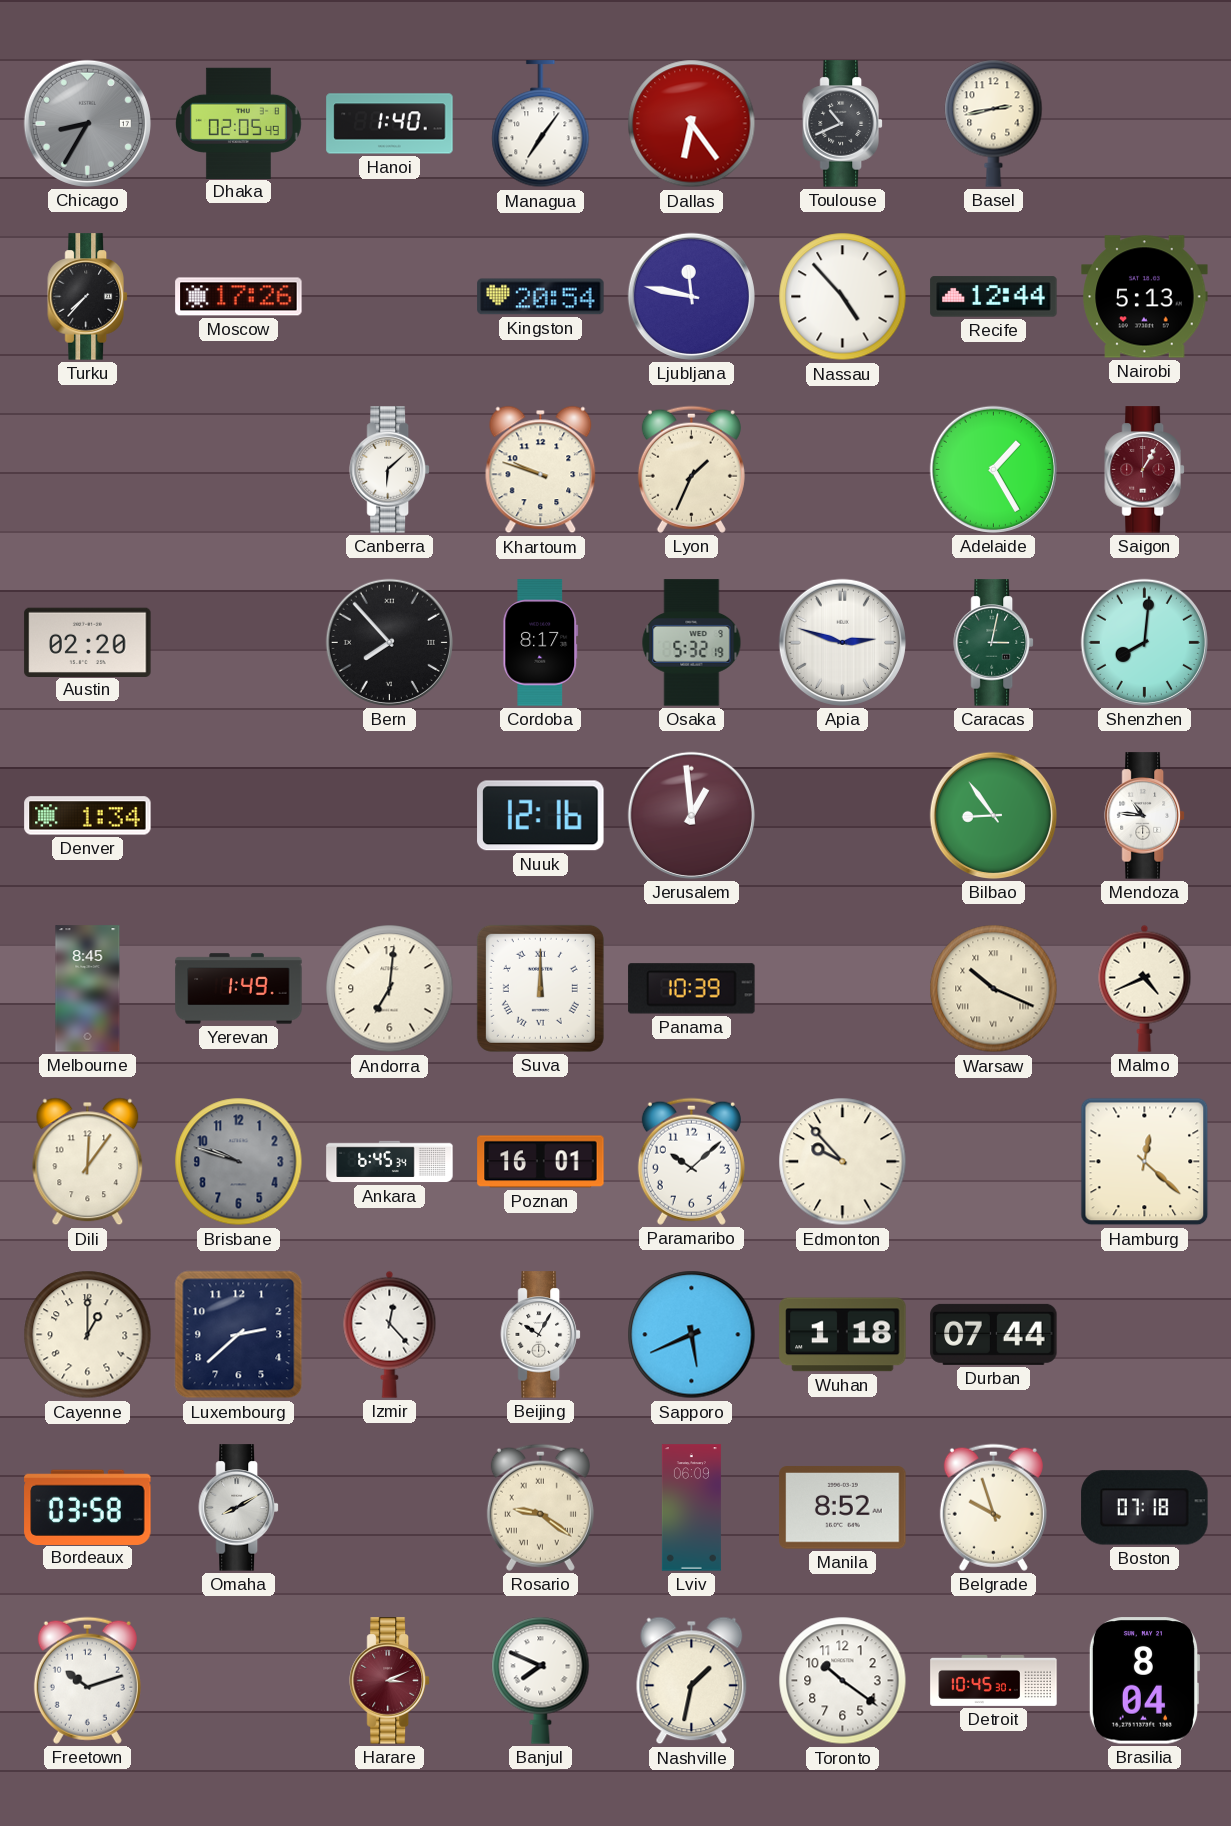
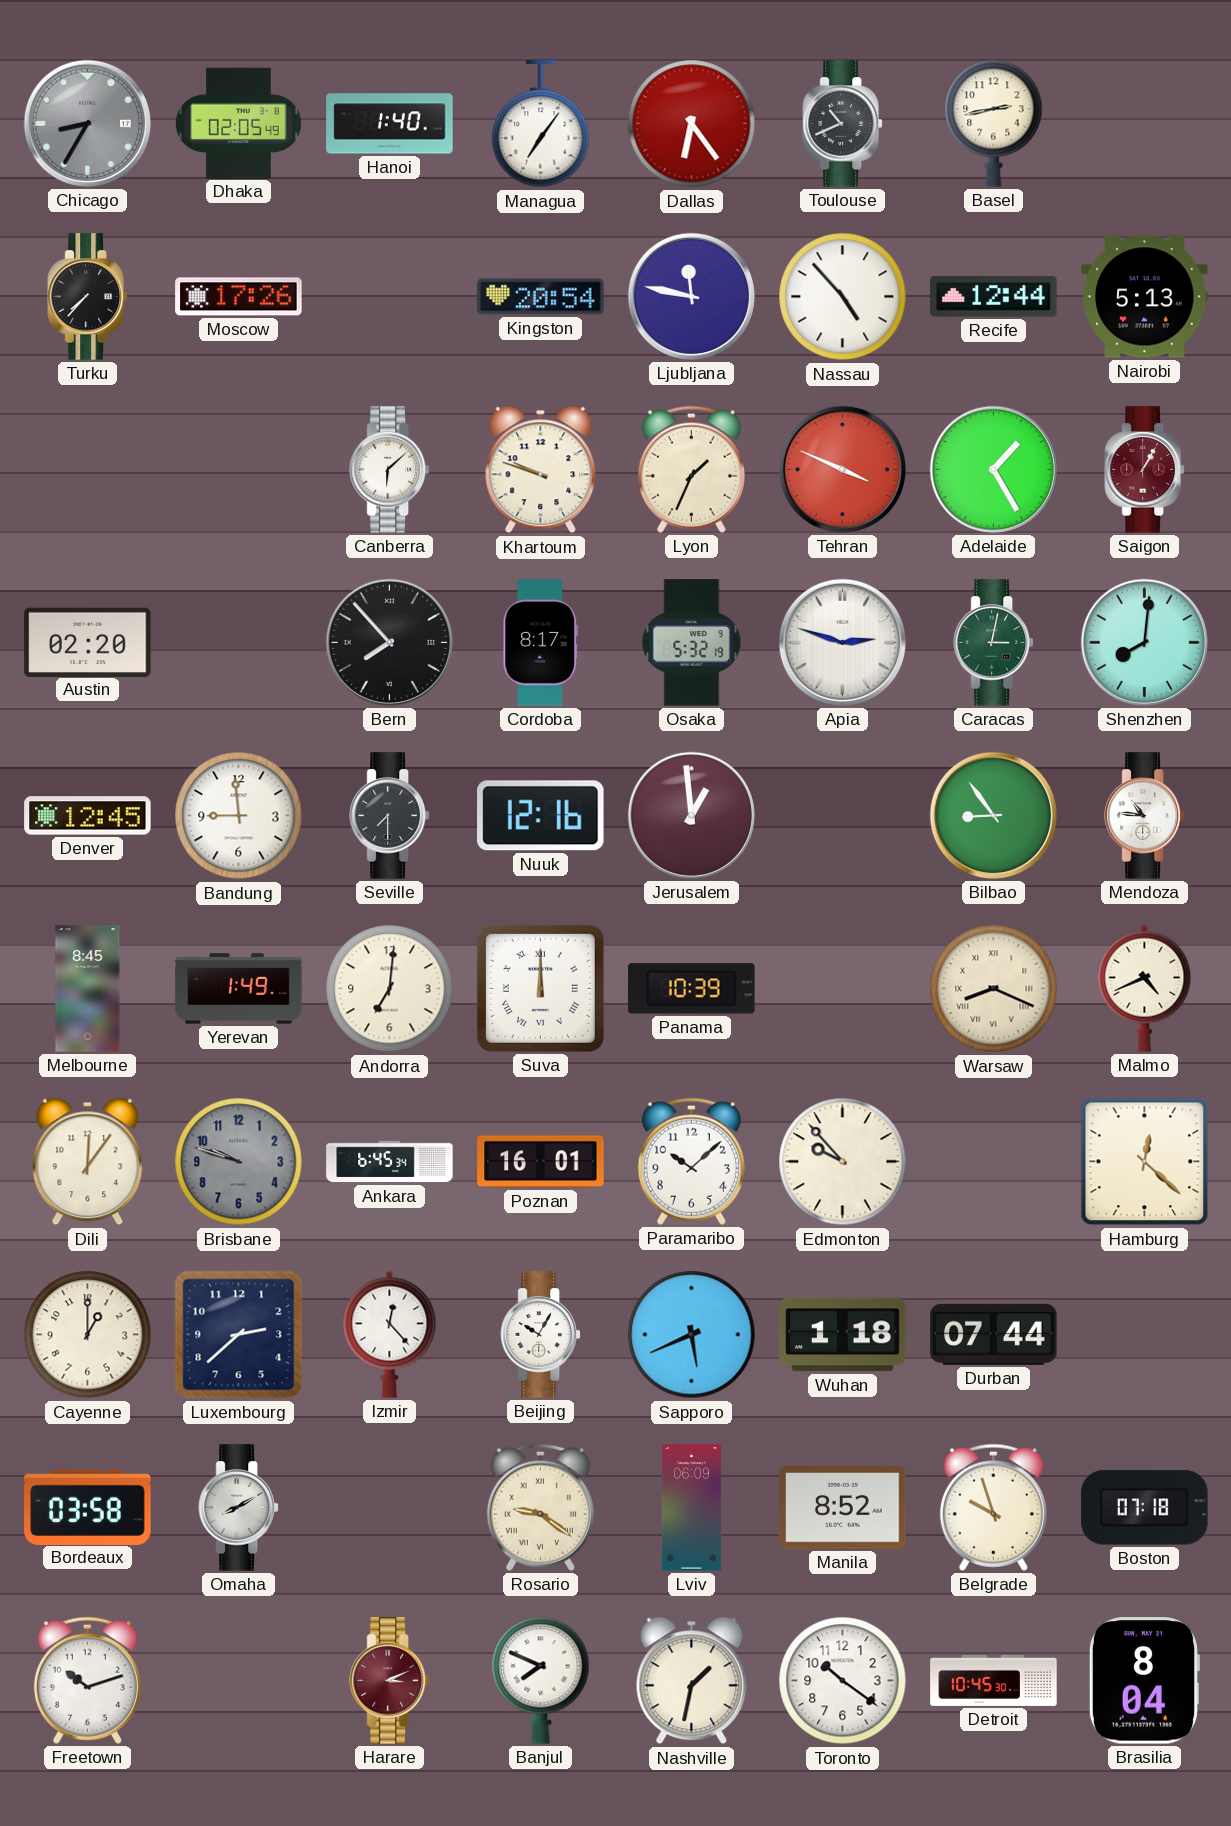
Tehran: none -> 3:49
Denver: 1:34 -> 12:45
Bandung: none -> 8:59
Seville: none -> 7:30
Warsaw: 10:19 -> 8:19
